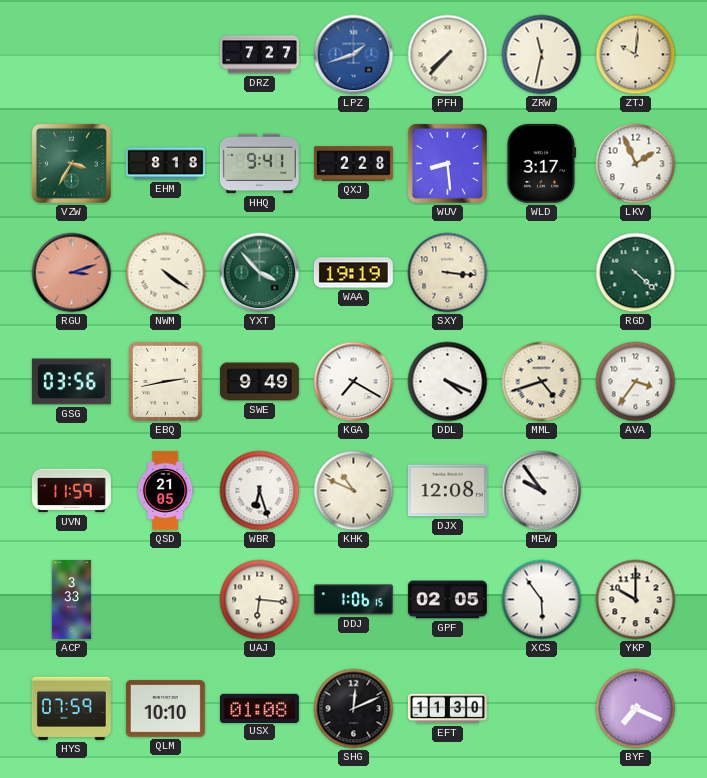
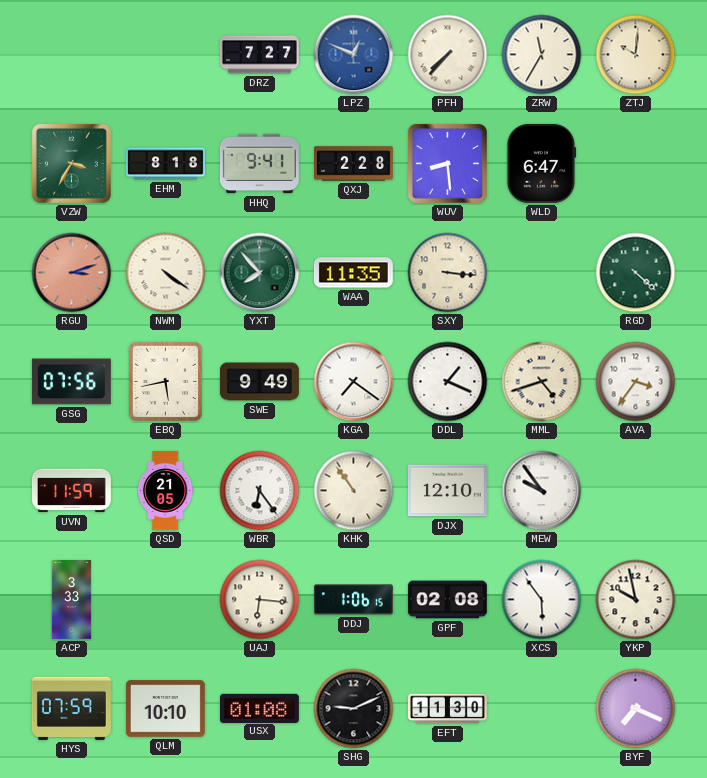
LPZ: 1:42 -> 12:49
ZRW: 11:32 -> 11:35
WLD: 3:17 -> 6:47
LKV: 1:56 -> none
YXT: 3:53 -> 7:53
WAA: 19:19 -> 11:35
GSG: 03:56 -> 07:56
EBQ: 2:43 -> 5:43
KGA: 7:20 -> 7:21
DDL: 4:19 -> 1:19
WBR: 6:27 -> 6:24
KHK: 10:49 -> 10:54
DJX: 12:08 -> 12:10
GPF: 02:05 -> 02:08
YKP: 10:00 -> 9:58
SHG: 12:11 -> 9:11
